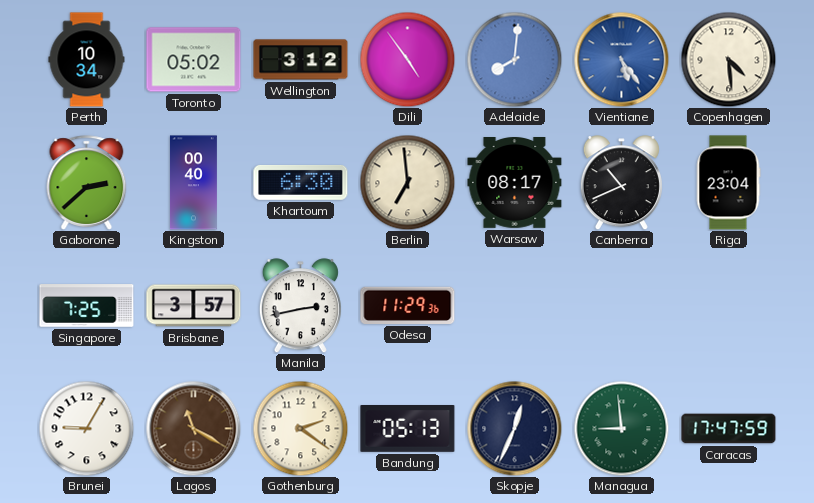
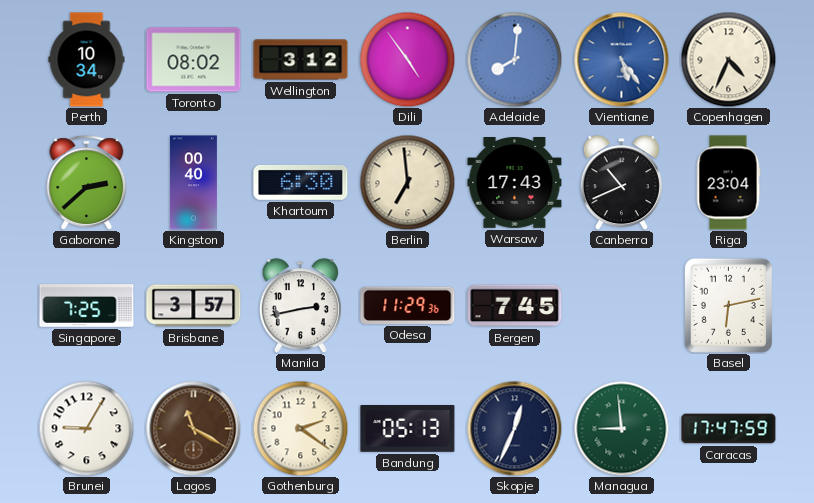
Toronto: 05:02 -> 08:02
Copenhagen: 4:29 -> 4:34
Warsaw: 08:17 -> 17:43
Bergen: none -> 7:45
Basel: none -> 6:13
